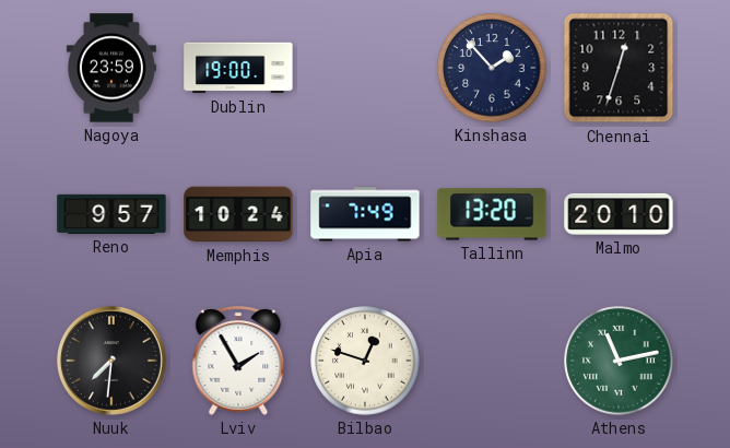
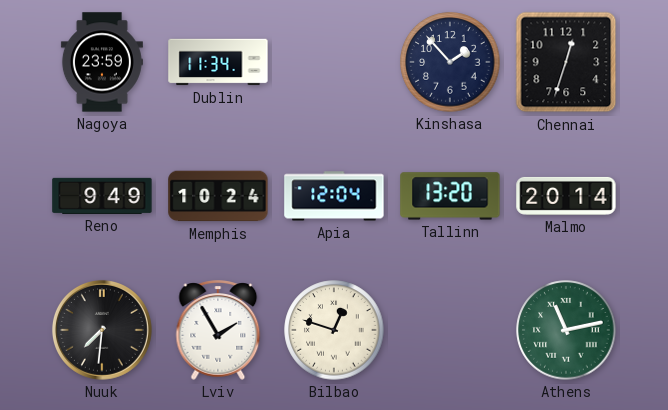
Dublin: 19:00 -> 11:34
Reno: 9:57 -> 9:49
Apia: 7:49 -> 12:04
Malmo: 20:10 -> 20:14
